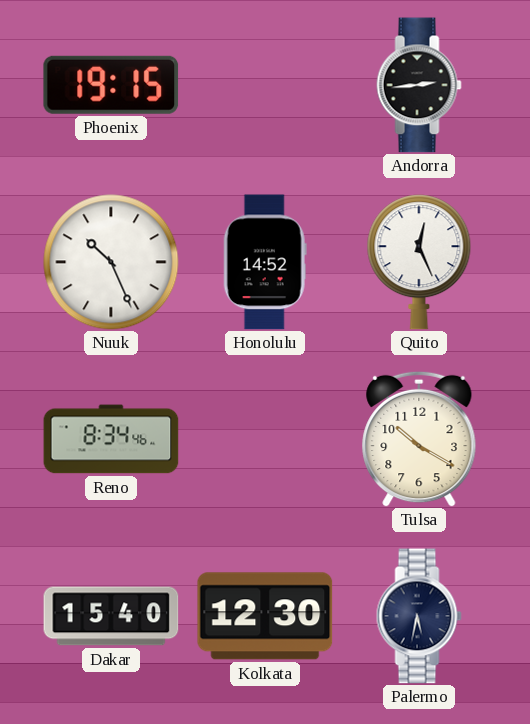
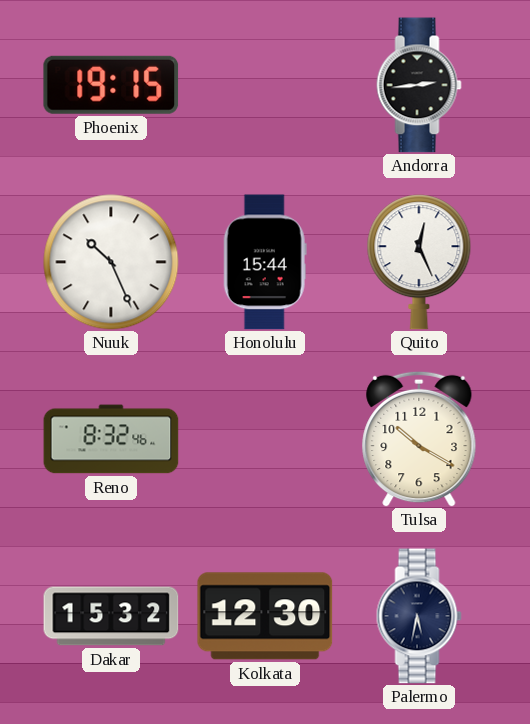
Honolulu: 14:52 -> 15:44
Reno: 8:34 -> 8:32
Dakar: 15:40 -> 15:32
